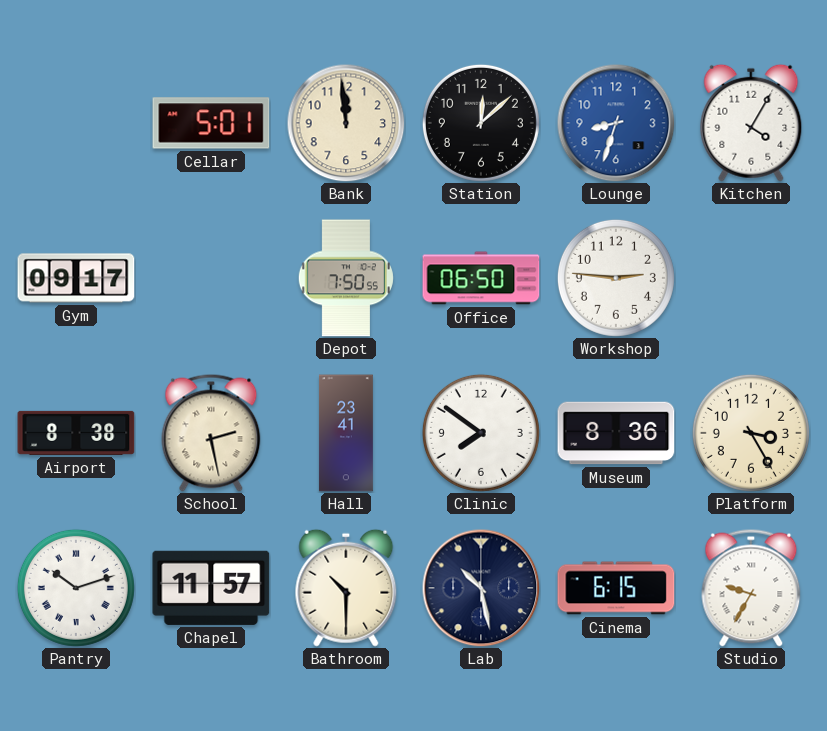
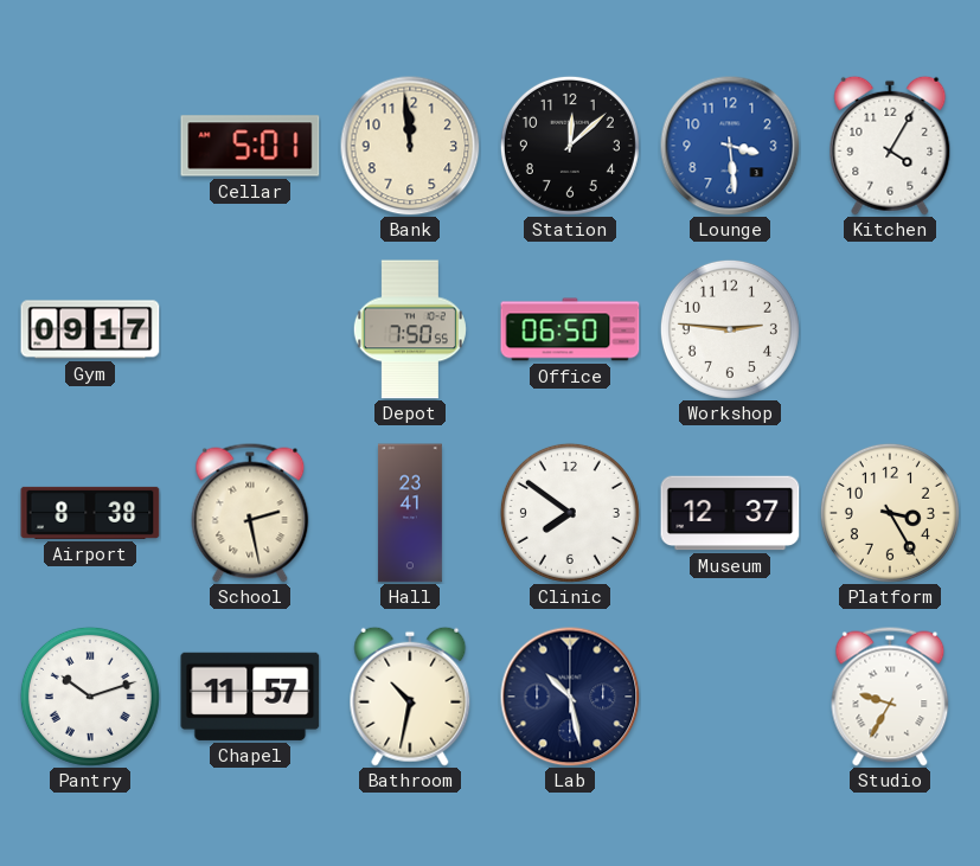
Lounge: 8:33 -> 3:29
Museum: 8:36 -> 12:37
Bathroom: 10:30 -> 10:32
Cinema: 6:15 -> none
